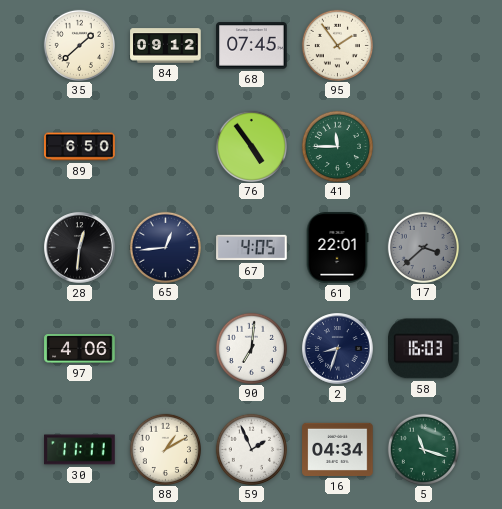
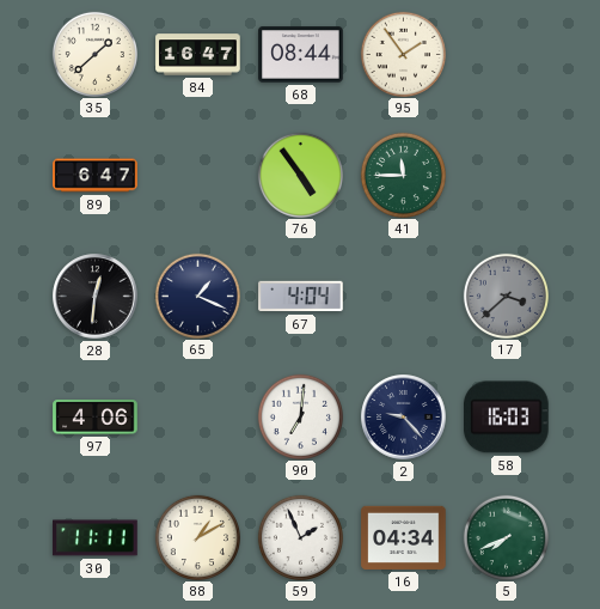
84: 09:12 -> 16:47
68: 07:45 -> 08:44
89: 6:50 -> 6:47
65: 12:44 -> 1:19
67: 4:05 -> 4:04
61: 22:01 -> none
2: 8:33 -> 9:23
5: 11:18 -> 7:41
